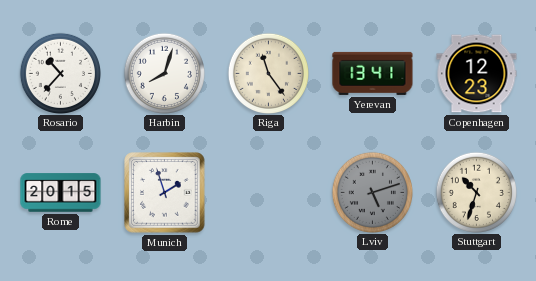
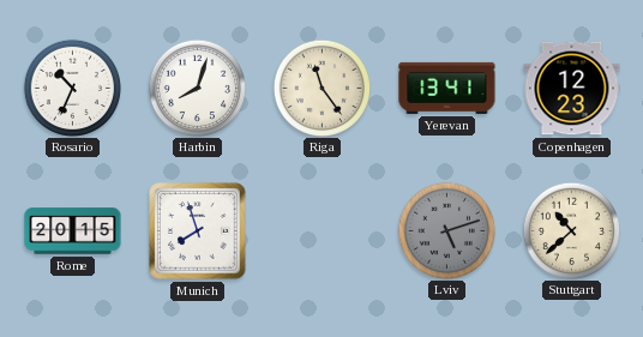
Rosario: 10:37 -> 10:34
Munich: 1:57 -> 7:57
Stuttgart: 10:33 -> 10:38
